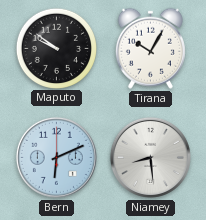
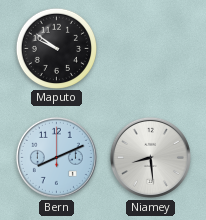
Tirana: 10:05 -> none
Bern: 6:11 -> 8:11
